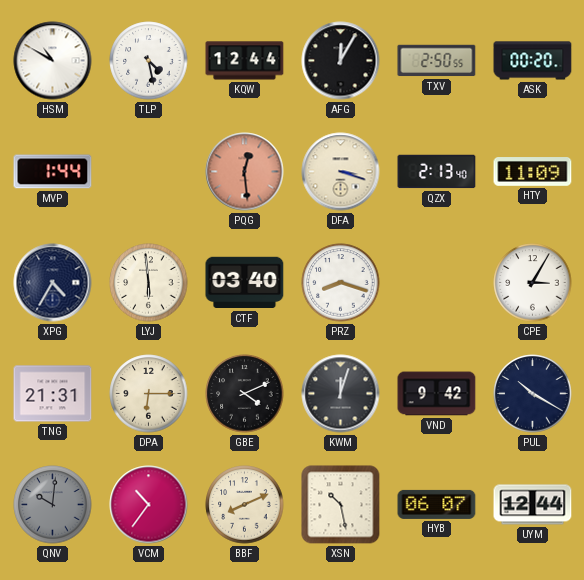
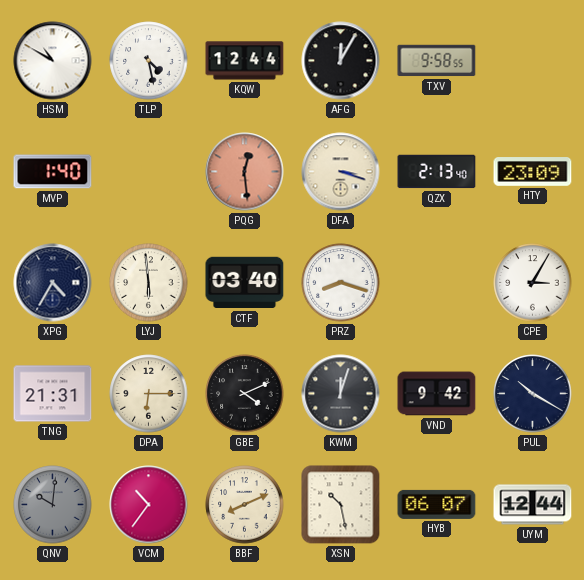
TXV: 2:50 -> 9:58
ASK: 00:20 -> none
MVP: 1:44 -> 1:40
HTY: 11:09 -> 23:09
